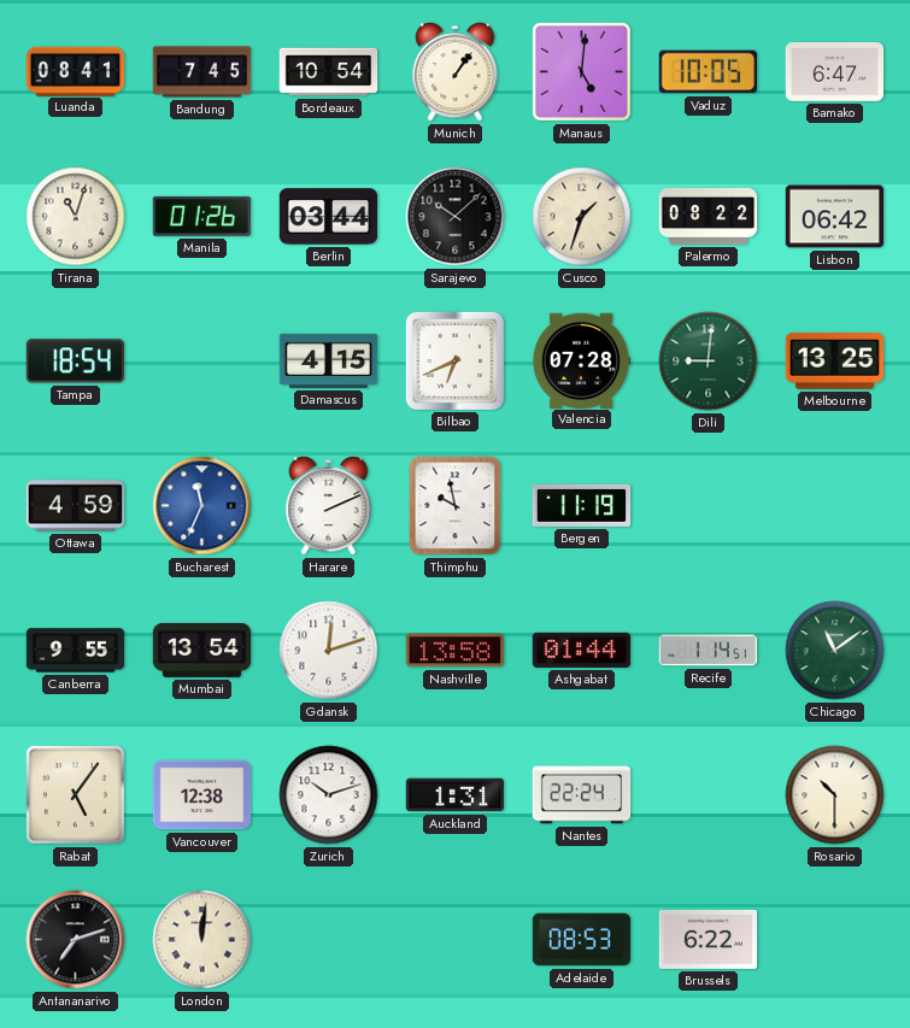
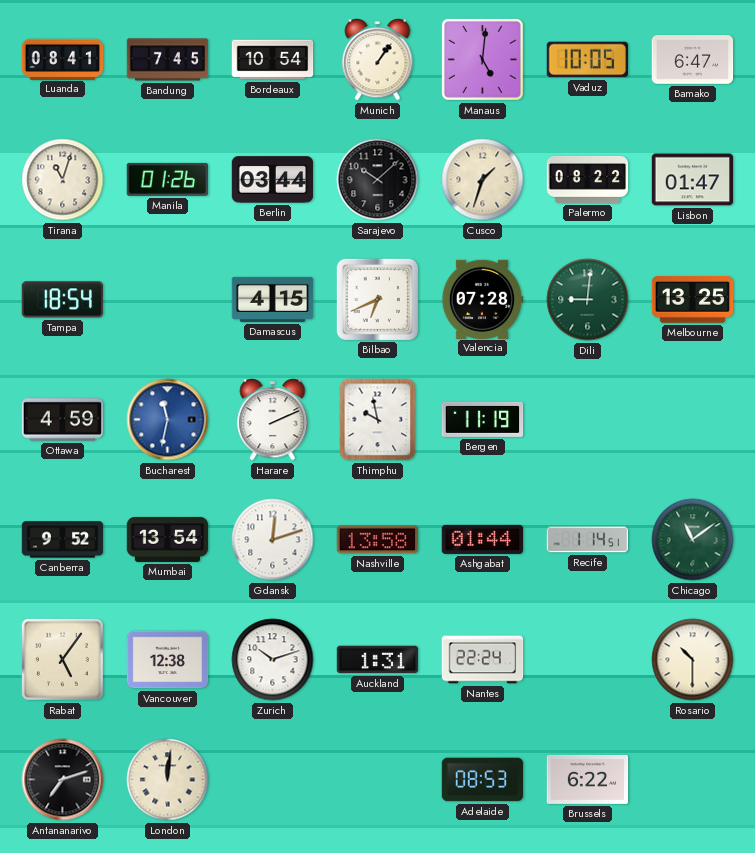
Lisbon: 06:42 -> 01:47
Bucharest: 11:34 -> 11:32
Canberra: 9:55 -> 9:52
